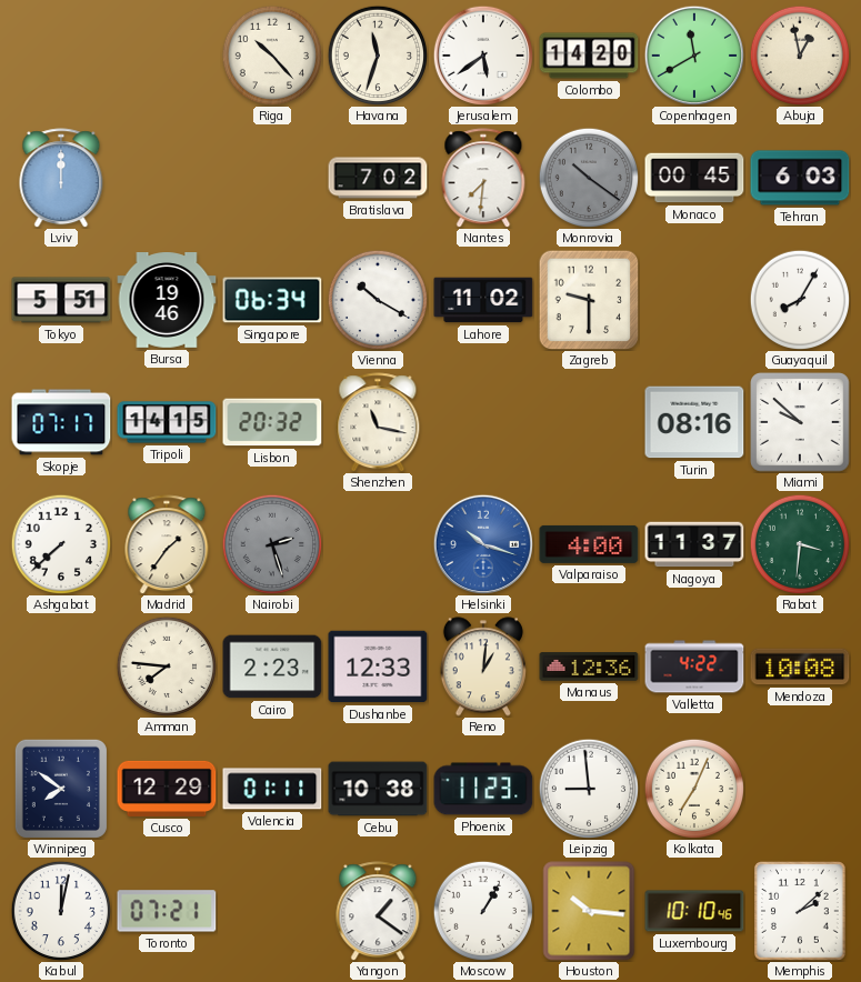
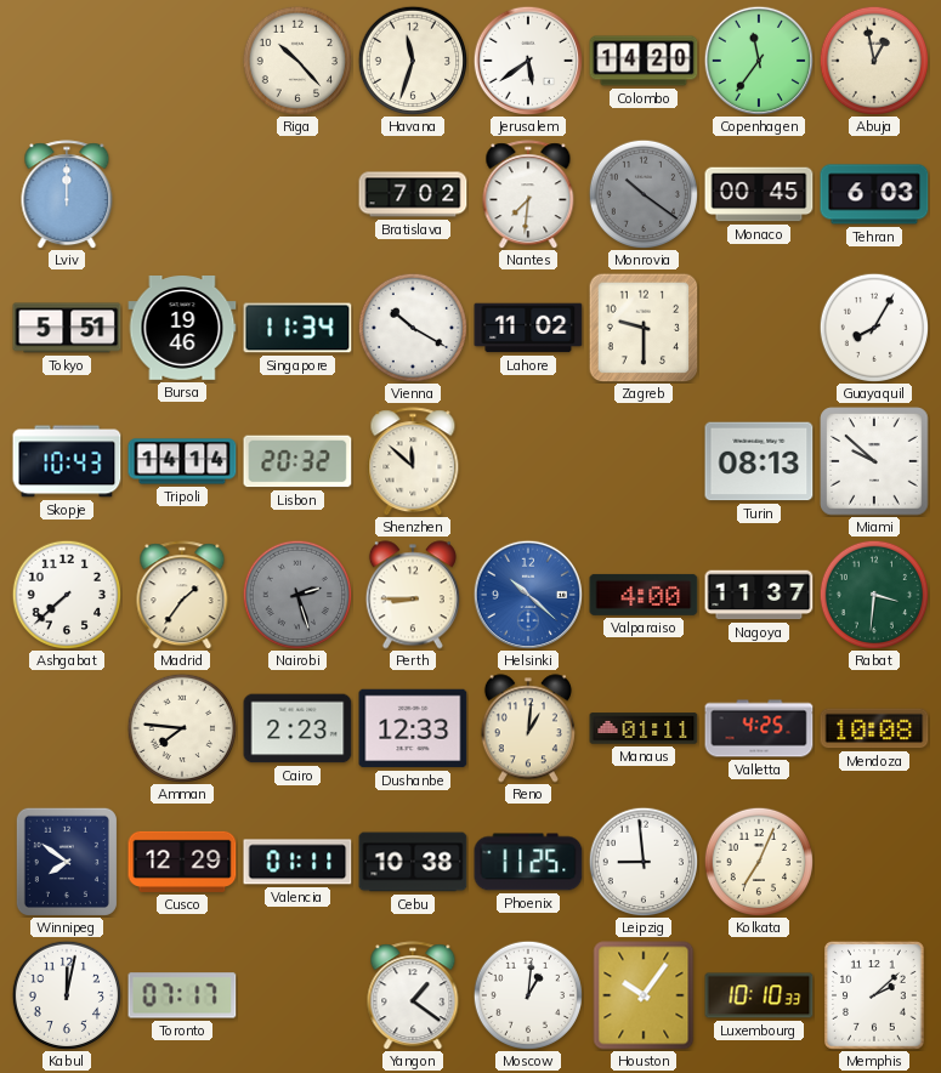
Copenhagen: 11:40 -> 11:36
Singapore: 06:34 -> 11:34
Skopje: 07:17 -> 10:43
Tripoli: 14:15 -> 14:14
Shenzhen: 11:17 -> 11:52
Turin: 08:16 -> 08:13
Perth: none -> 8:45
Helsinki: 10:18 -> 10:22
Manaus: 12:36 -> 01:11
Valletta: 4:22 -> 4:25
Phoenix: 11:23 -> 11:25
Toronto: 07:21 -> 07:17
Moscow: 1:05 -> 1:01
Houston: 10:16 -> 10:06
Luxembourg: 10:10:46 -> 10:10:33
